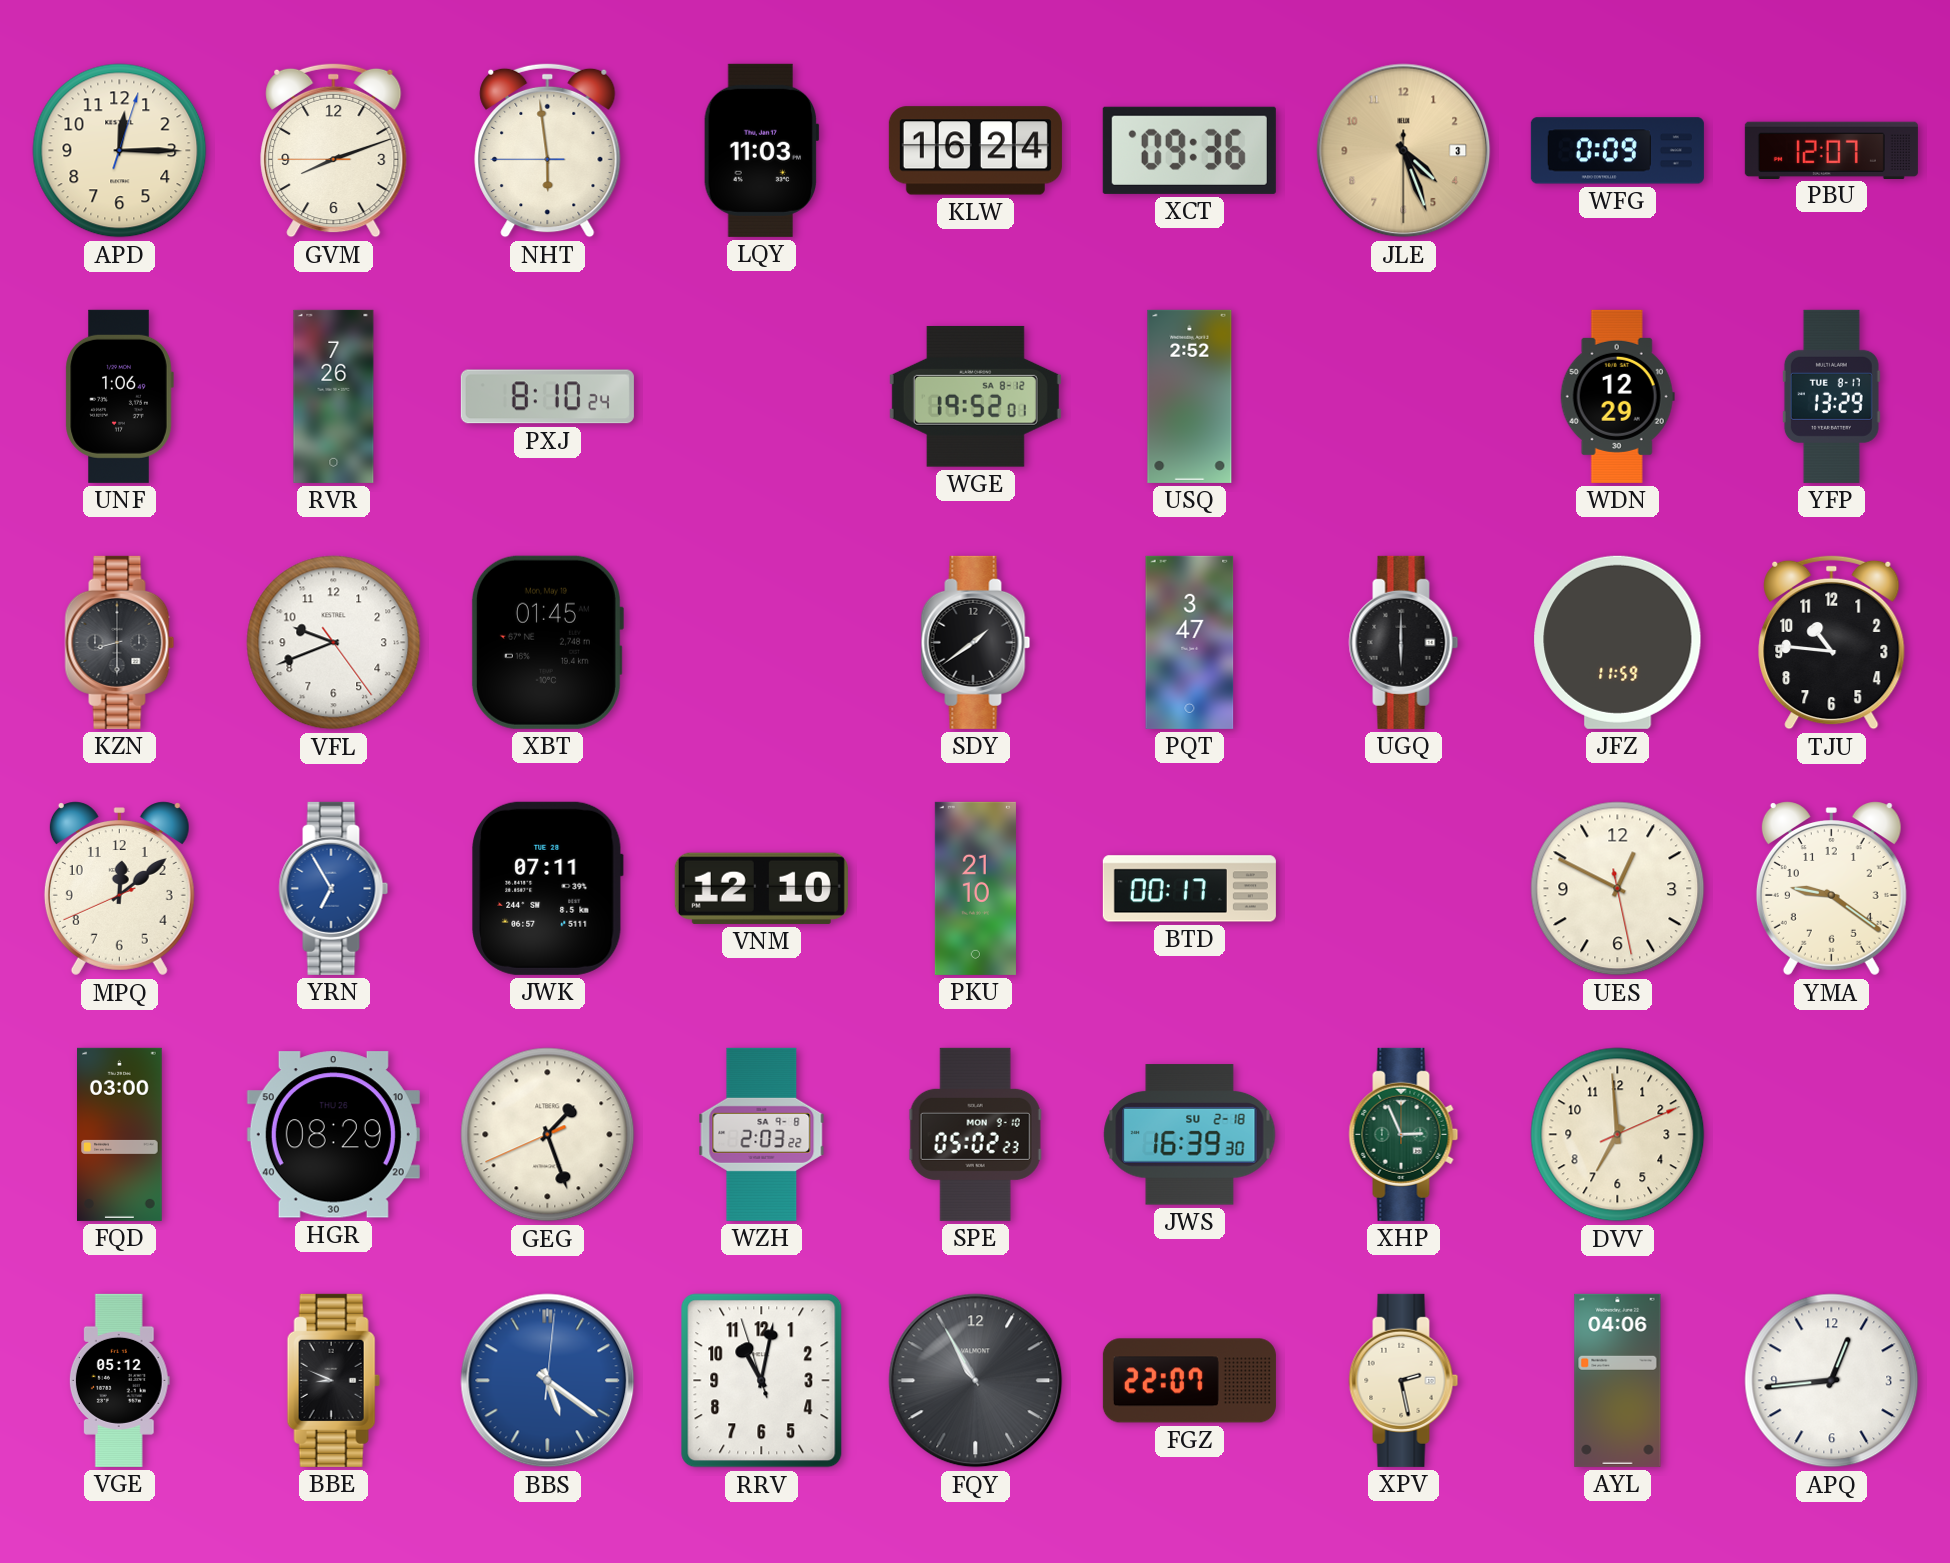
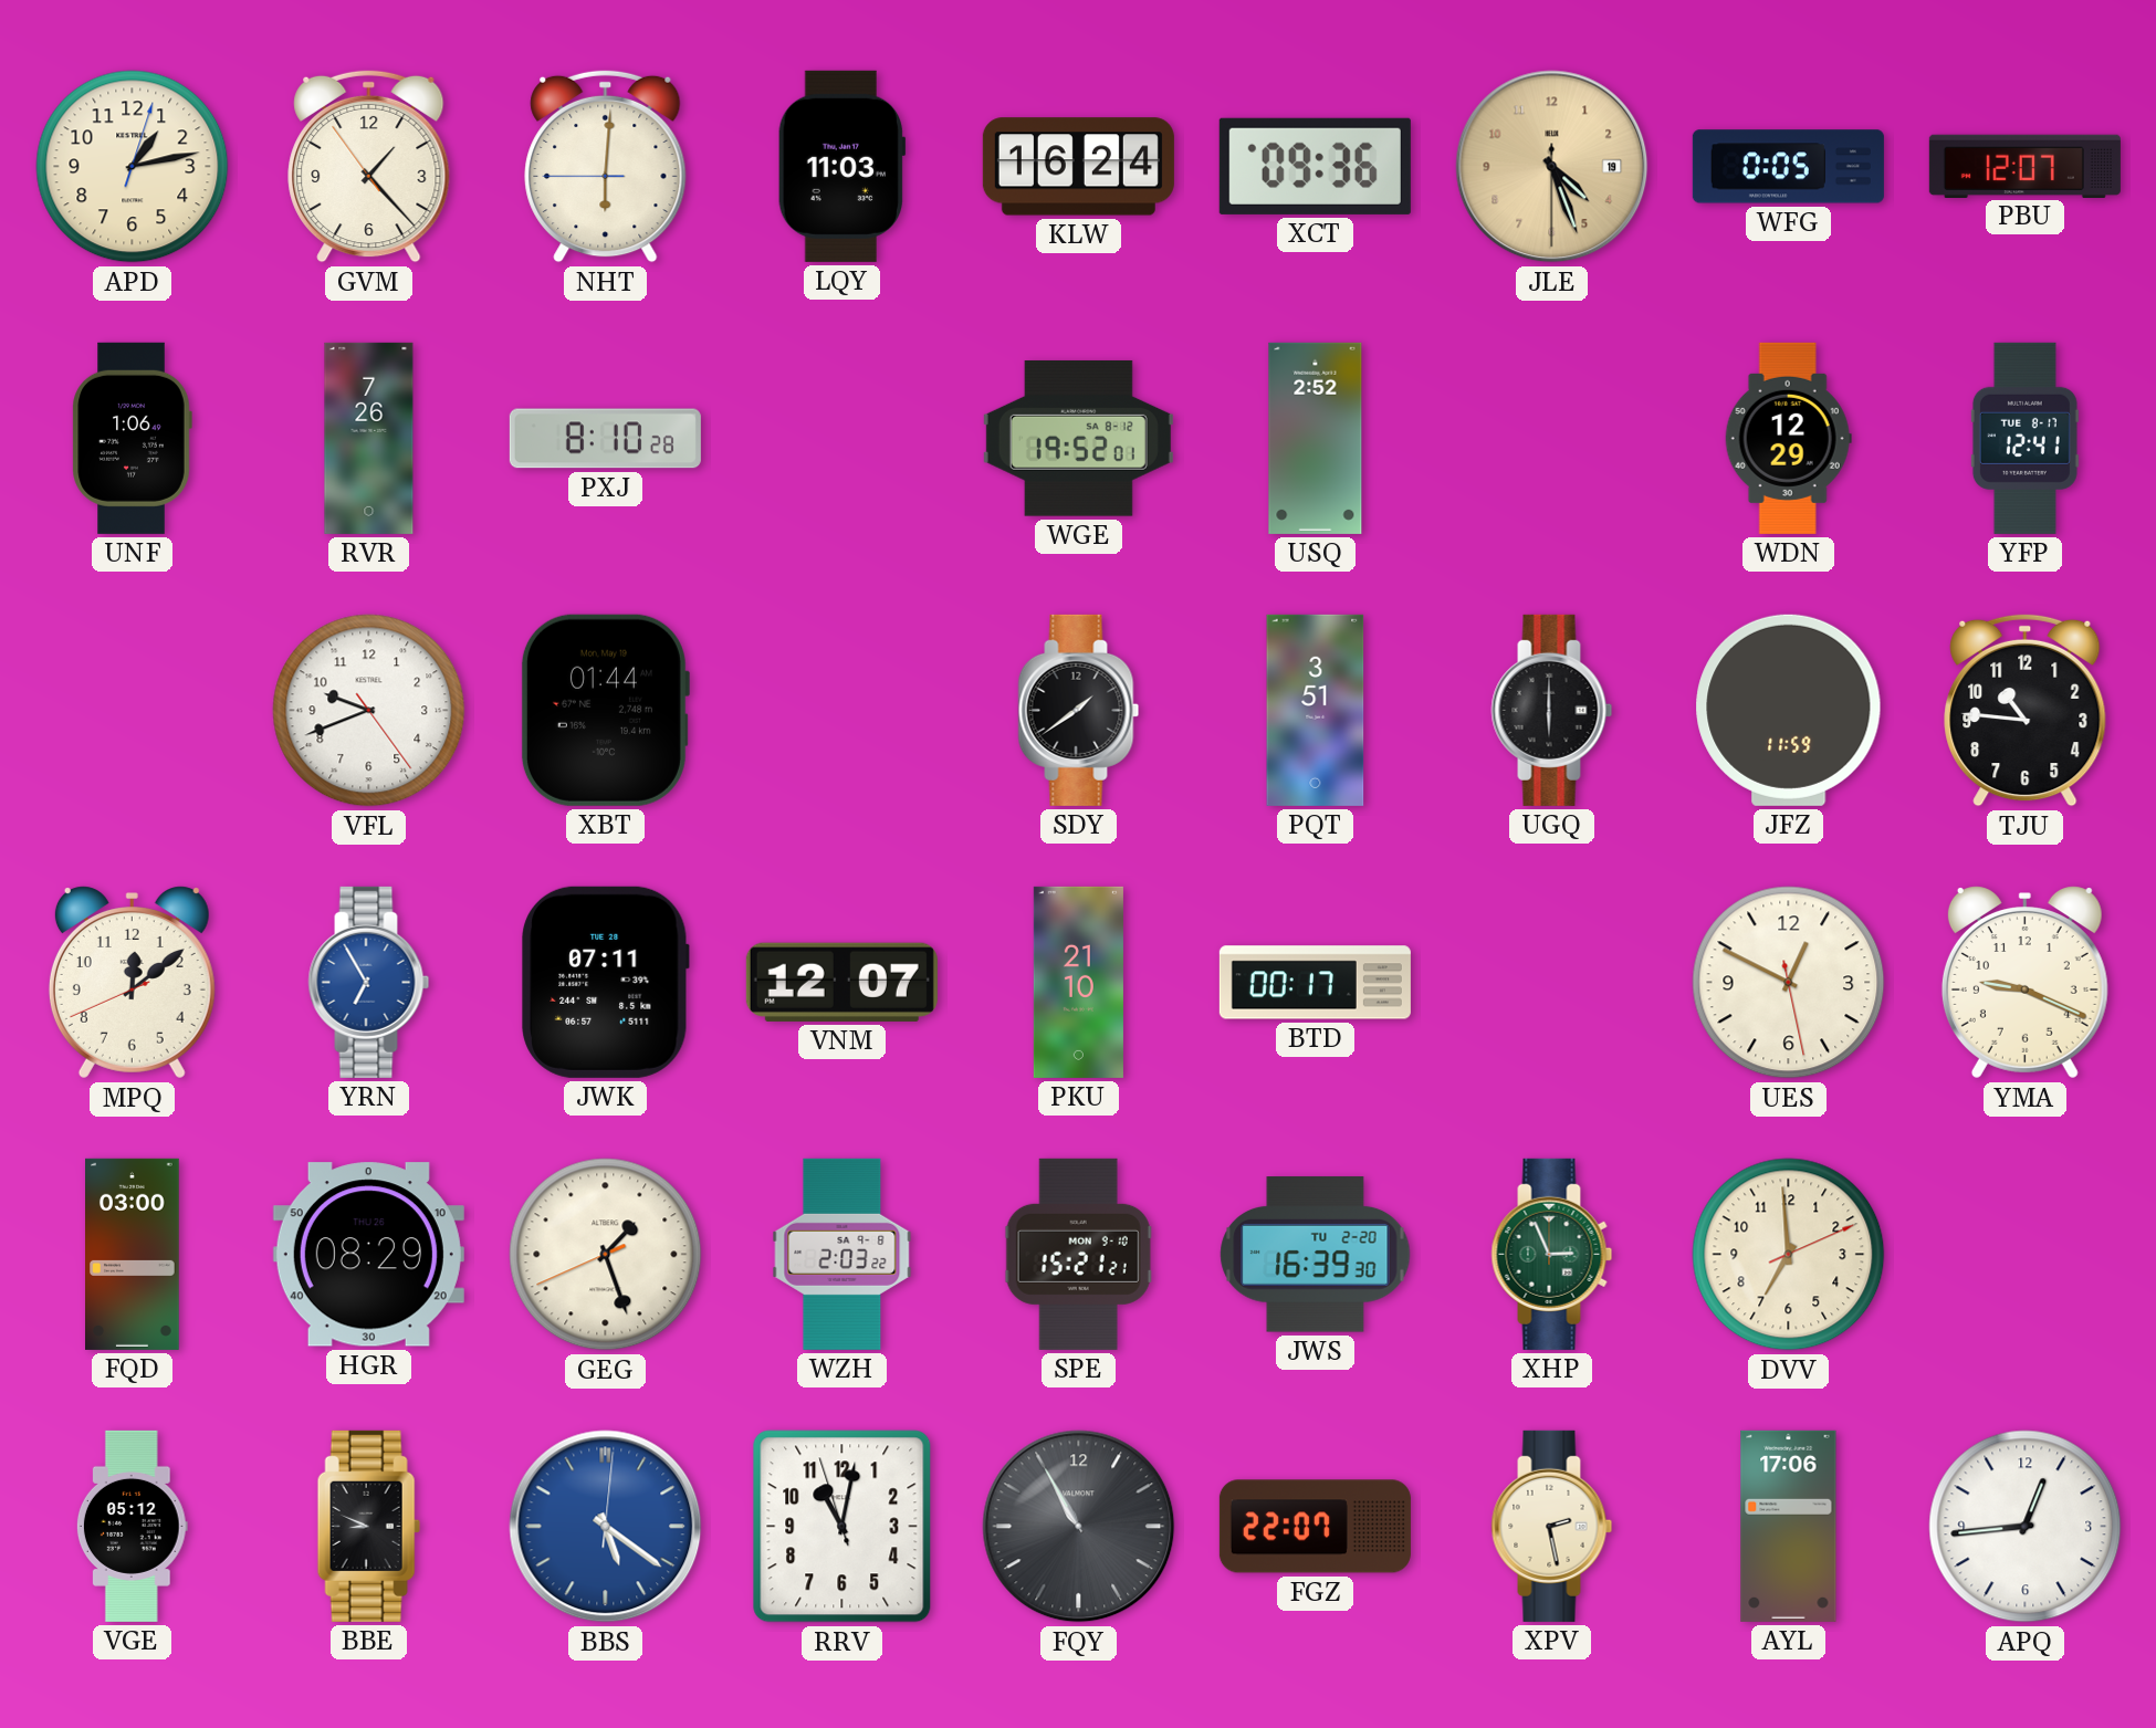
APD: 12:15 -> 1:13
GVM: 8:11 -> 1:22
NHT: 5:58 -> 6:00
JLE date: 3 -> 19
WFG: 0:09 -> 0:05
PXJ: 8:10:24 -> 8:10:28
YFP: 13:29 -> 12:41
KZN: 8:30 -> none
XBT: 01:45 -> 01:44
PQT: 3:47 -> 3:51
VNM: 12:10 -> 12:07
YMA: 9:21 -> 9:19
SPE: 05:02 -> 15:21
JWS date: SU 2-18 -> TU 2-20
AYL: 04:06 -> 17:06
